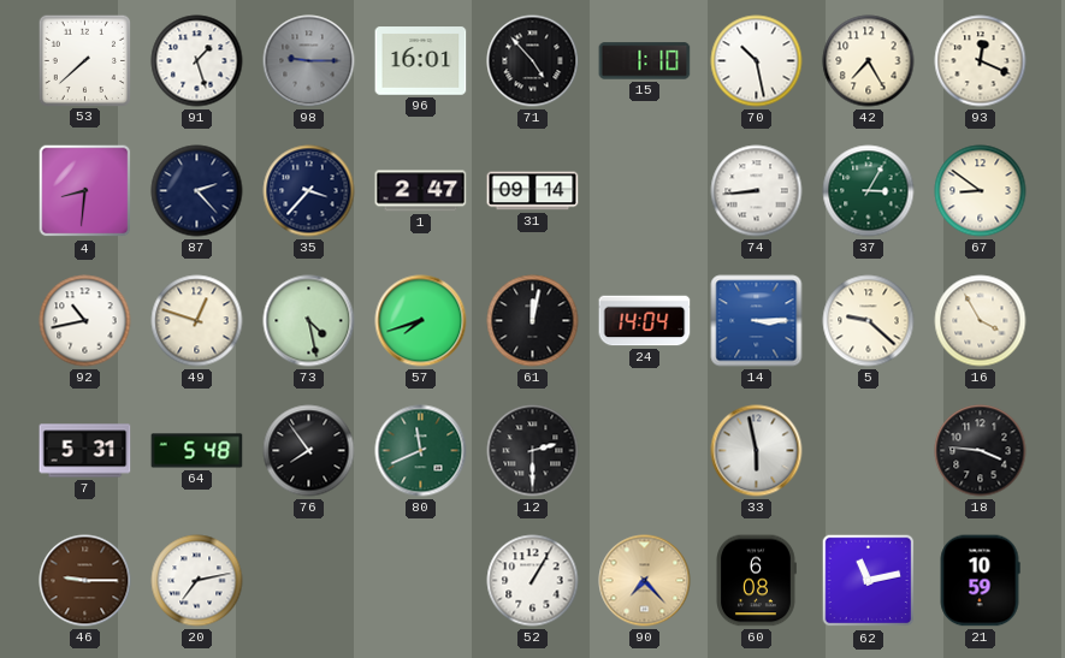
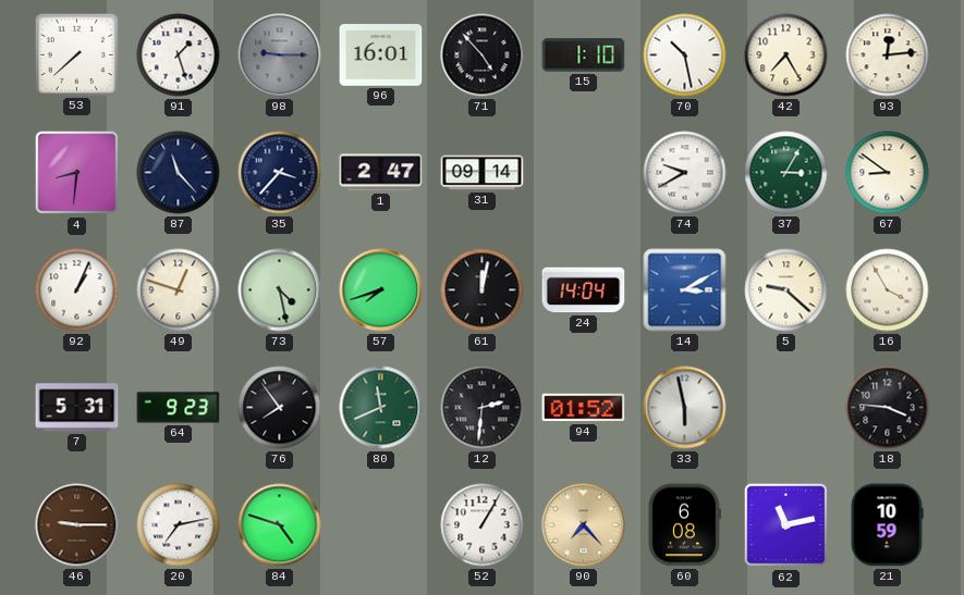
93: 12:19 -> 12:14
87: 2:23 -> 11:23
74: 8:44 -> 9:40
92: 10:43 -> 1:04
14: 3:15 -> 3:10
64: 5:48 -> 9:23
12: 2:30 -> 2:31
94: none -> 01:52
84: none -> 4:48
